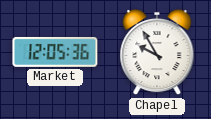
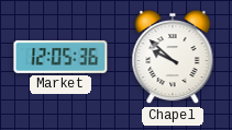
Chapel: 9:55 -> 9:52
